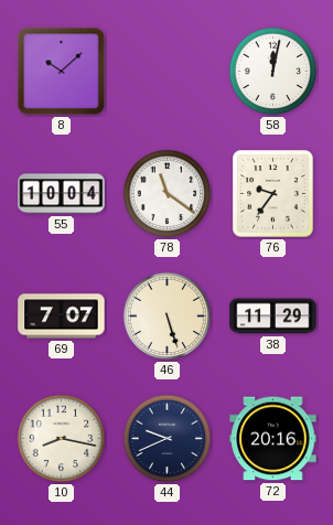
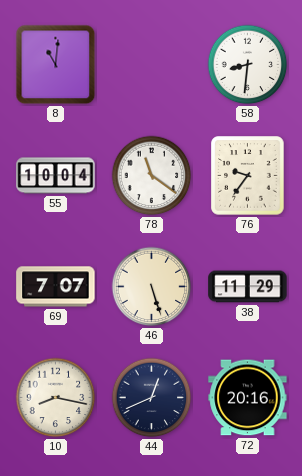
8: 10:08 -> 11:01
58: 12:02 -> 8:31
44: 9:41 -> 12:41
